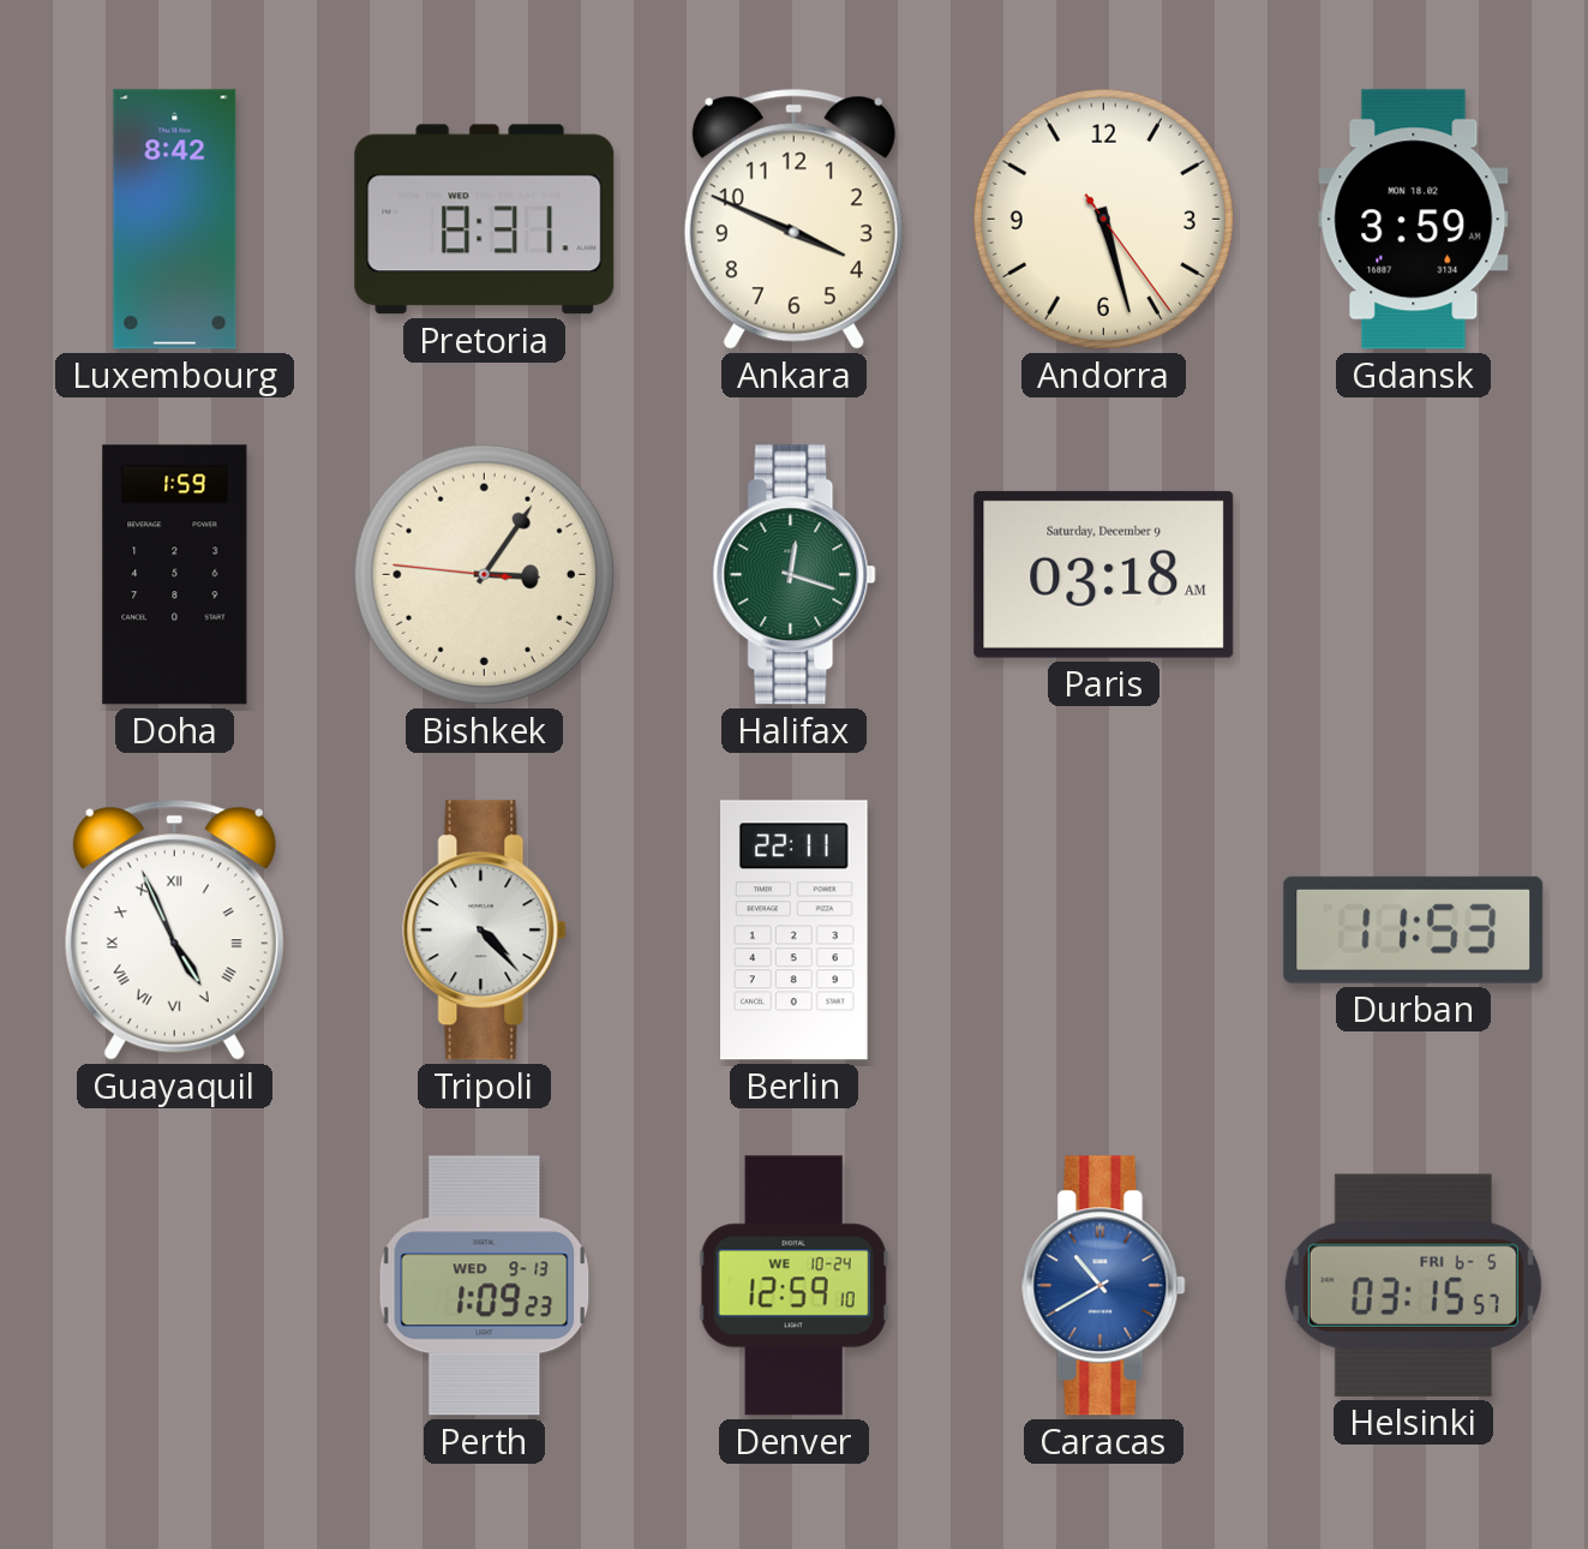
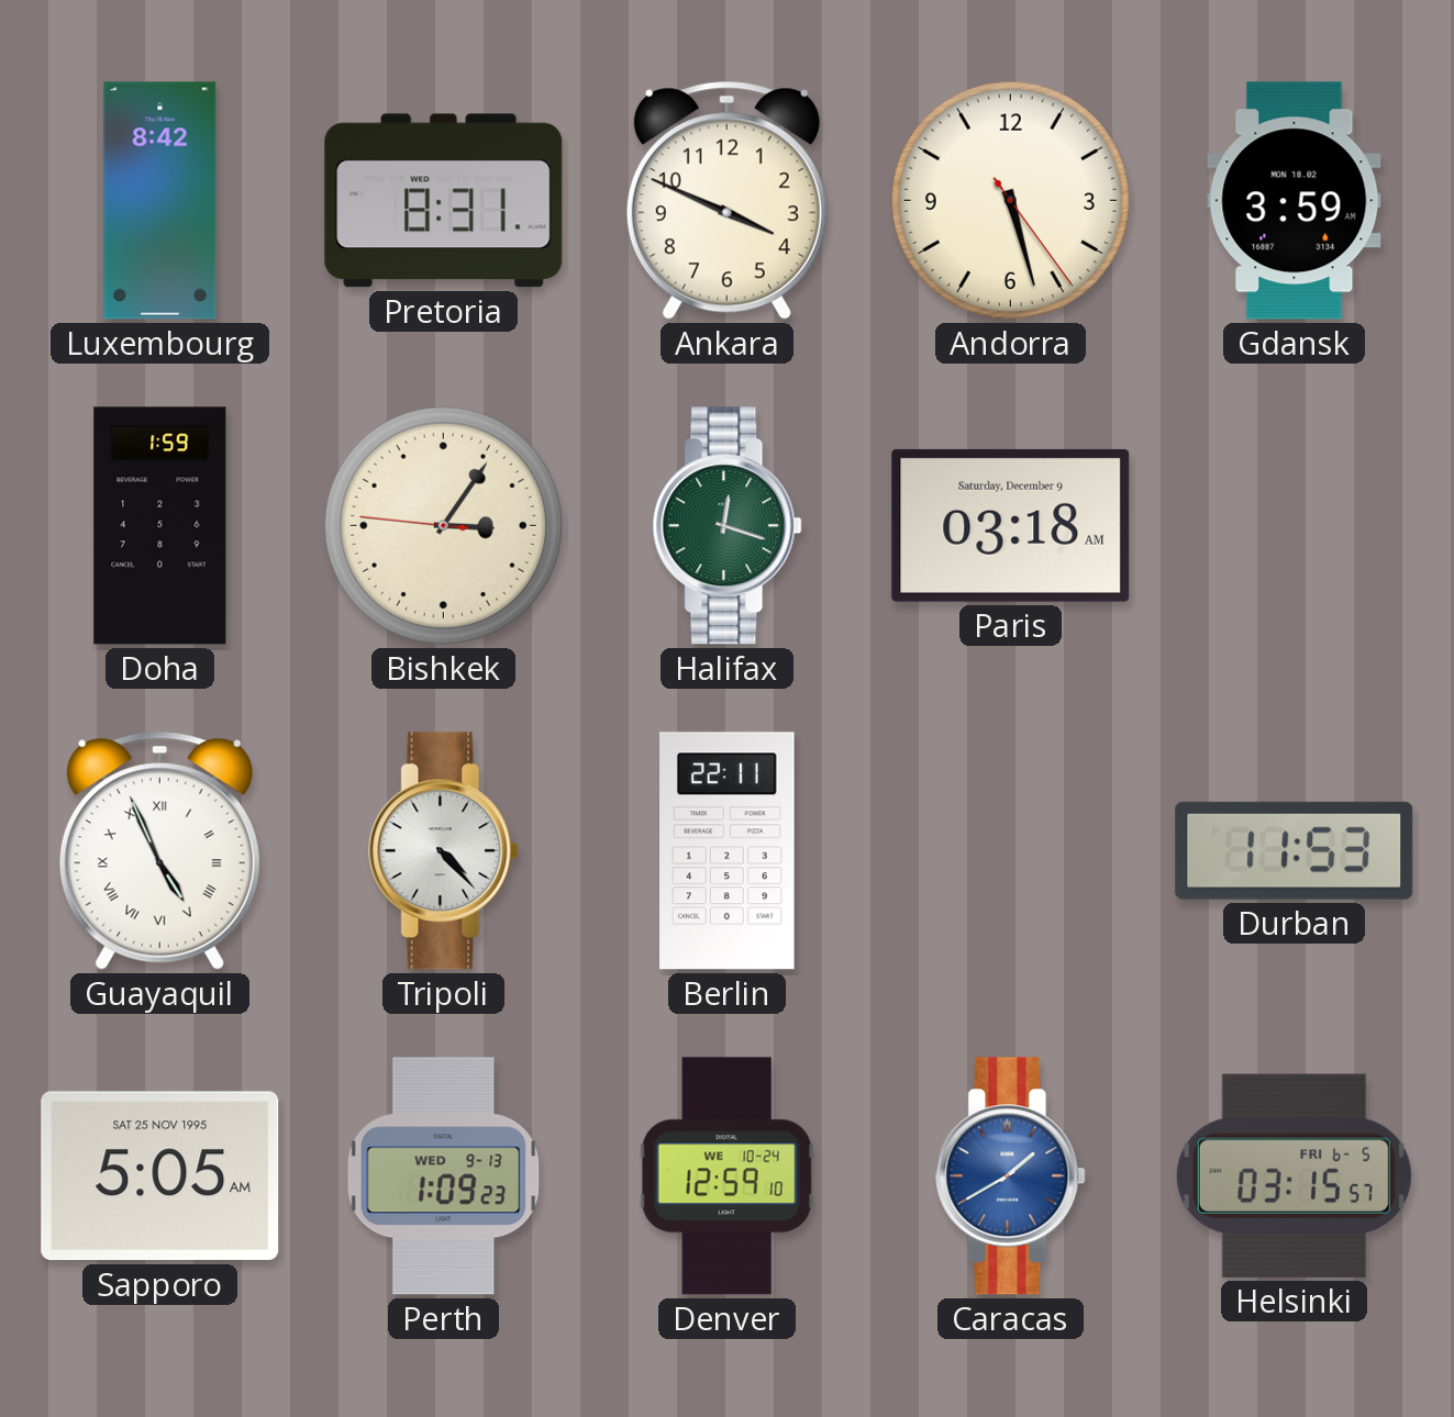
Sapporo: none -> 5:05
Caracas: 10:40 -> 1:40
